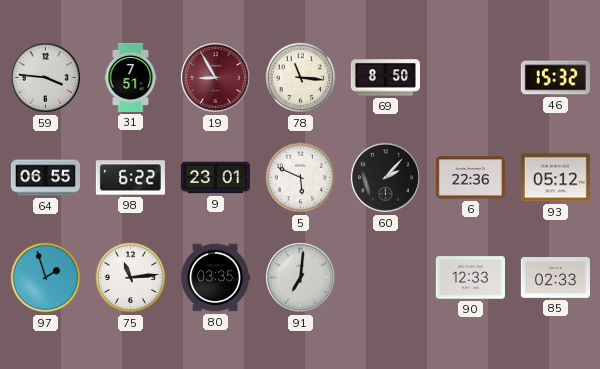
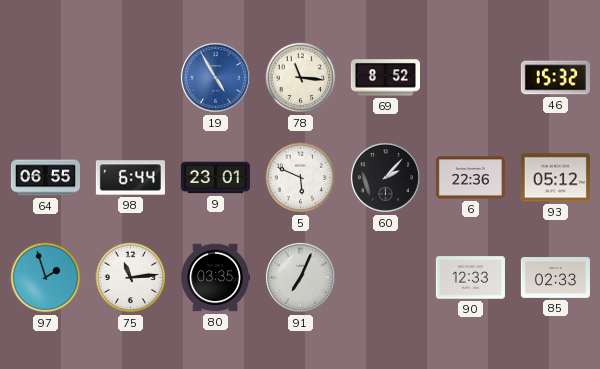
59: 3:46 -> none
31: 7:51 -> none
19: 8:55 -> 4:55
19 dial: burgundy -> blue
69: 8:50 -> 8:52
98: 6:22 -> 6:44
91: 7:01 -> 7:04
